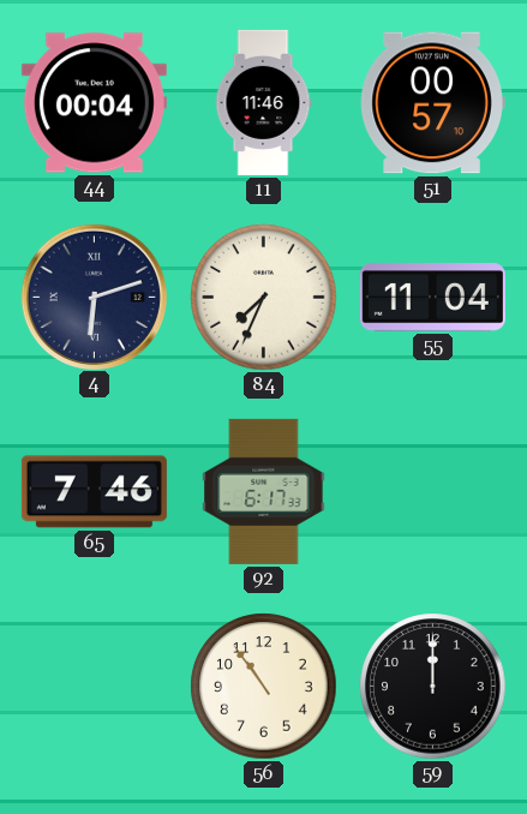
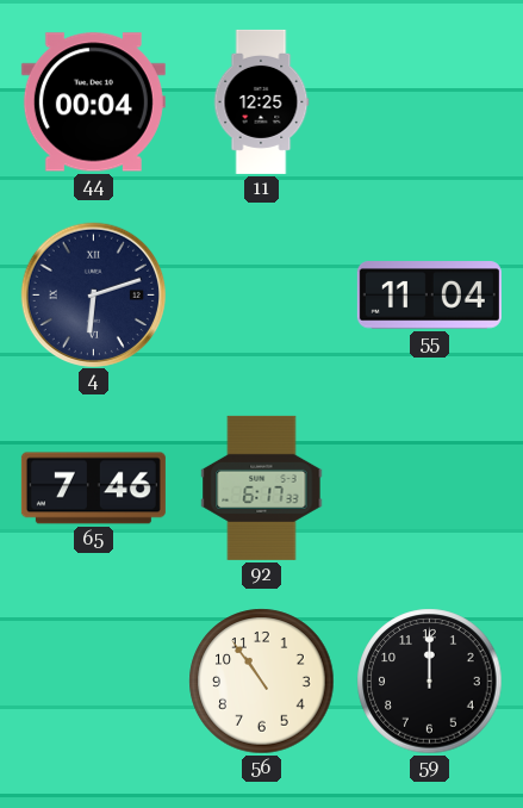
11: 11:46 -> 12:25
51: 00:57 -> none
84: 7:34 -> none
